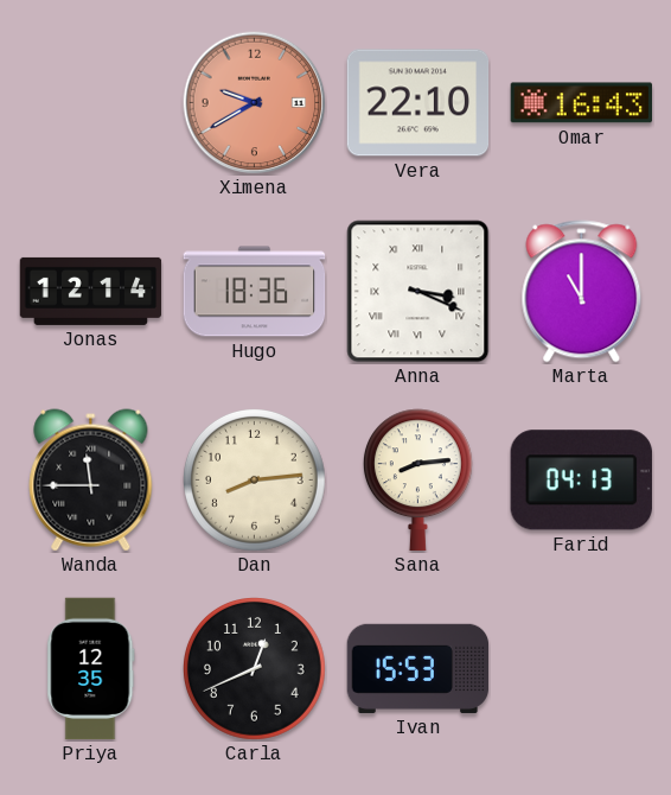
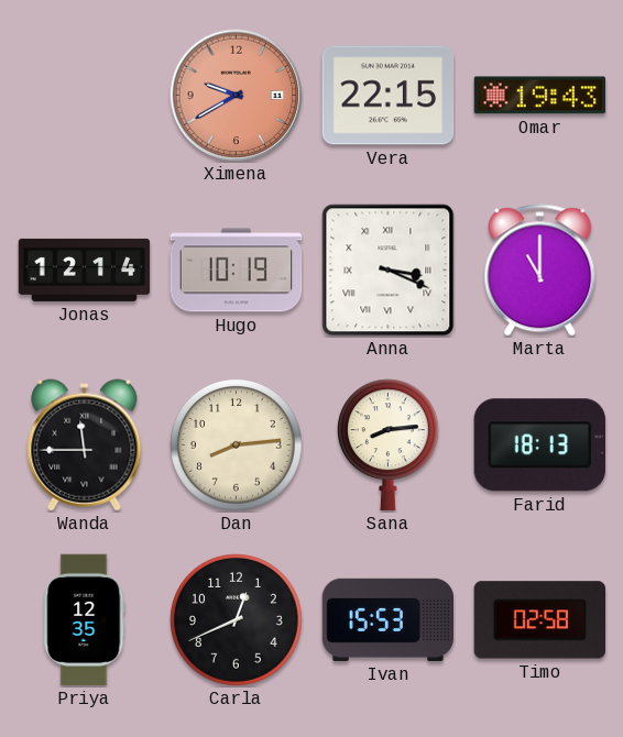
Vera: 22:10 -> 22:15
Omar: 16:43 -> 19:43
Hugo: 18:36 -> 10:19
Farid: 04:13 -> 18:13
Timo: none -> 02:58
